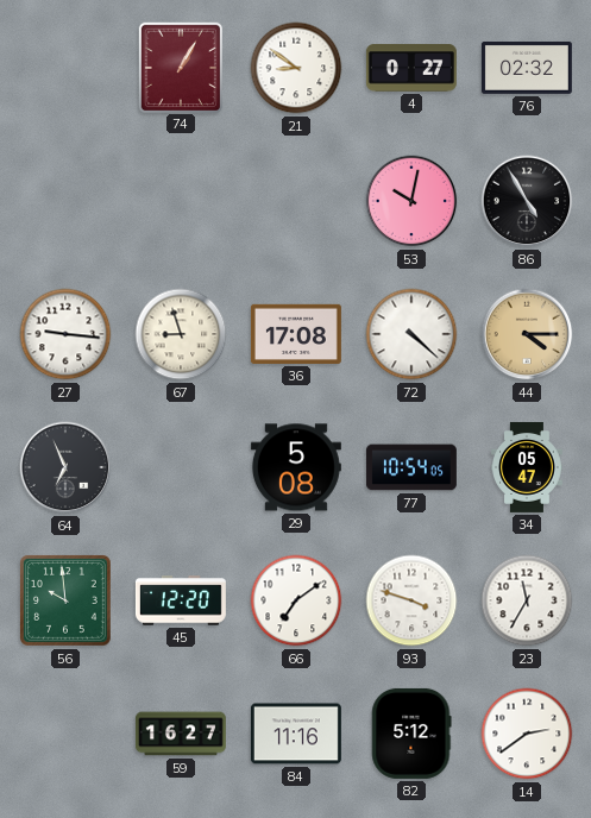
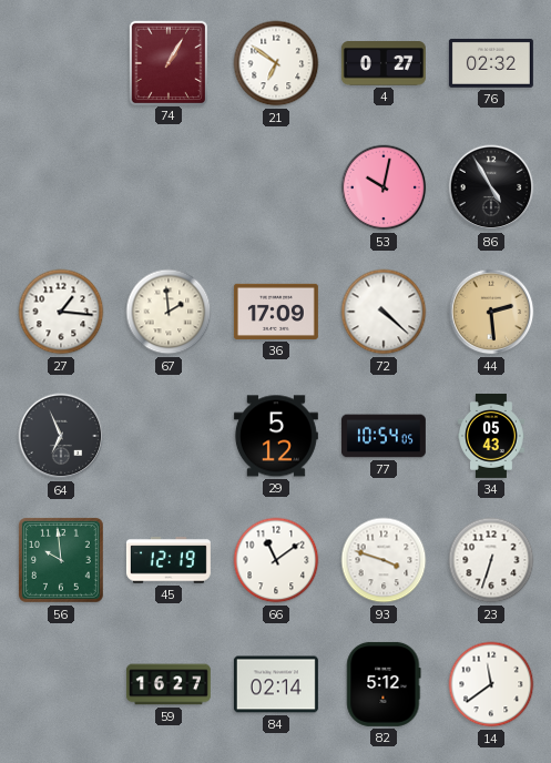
21: 8:51 -> 6:51
27: 9:16 -> 1:16
67: 8:57 -> 1:59
36: 17:08 -> 17:09
44: 4:15 -> 2:29
29: 5:08 -> 5:12
34: 05:47 -> 05:43
45: 12:20 -> 12:19
66: 7:09 -> 11:09
23: 11:35 -> 6:33
84: 11:16 -> 02:14
14: 2:39 -> 11:39
